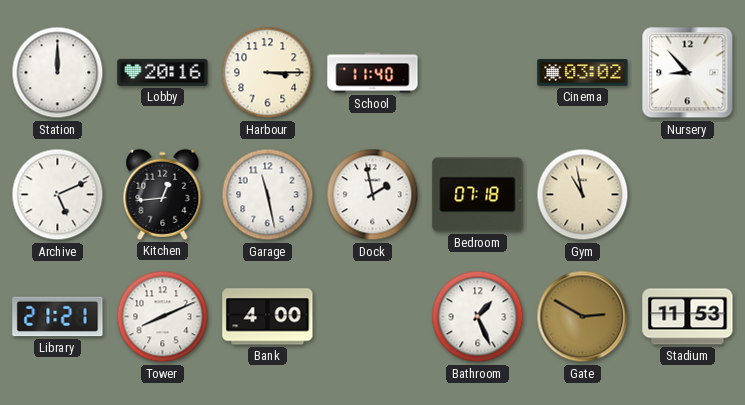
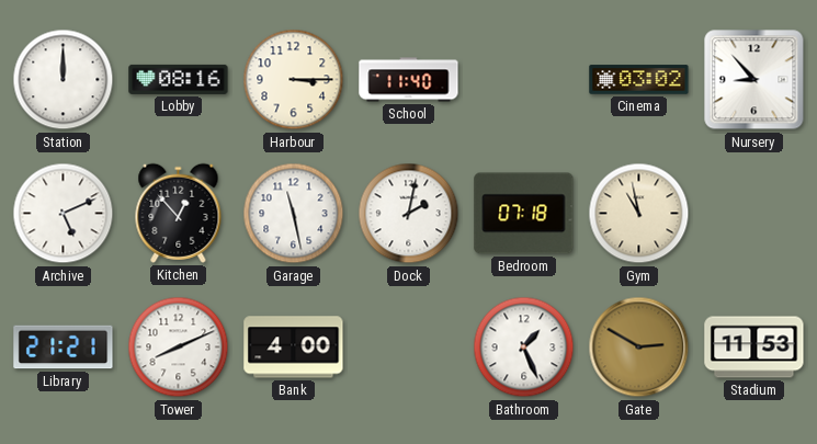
Lobby: 20:16 -> 08:16
Kitchen: 12:44 -> 12:53
Dock: 1:58 -> 2:02
